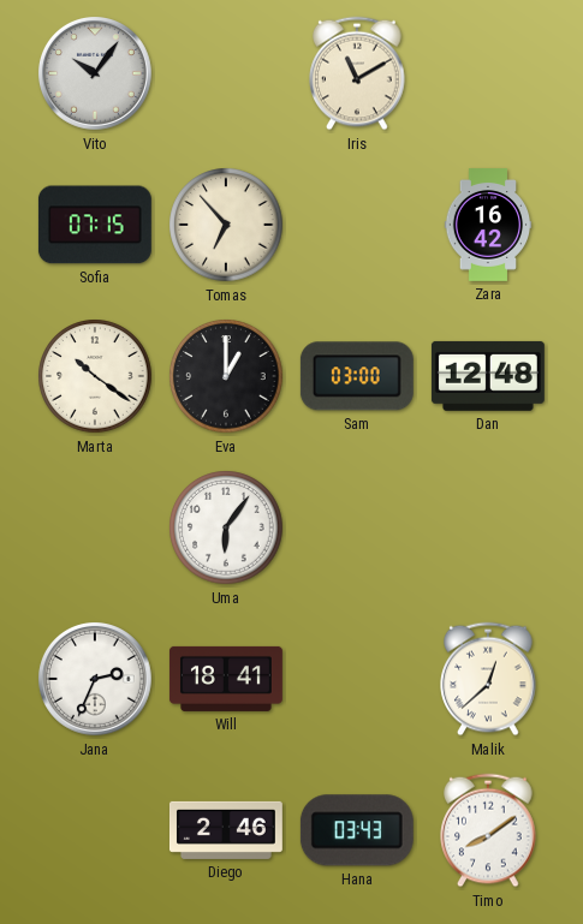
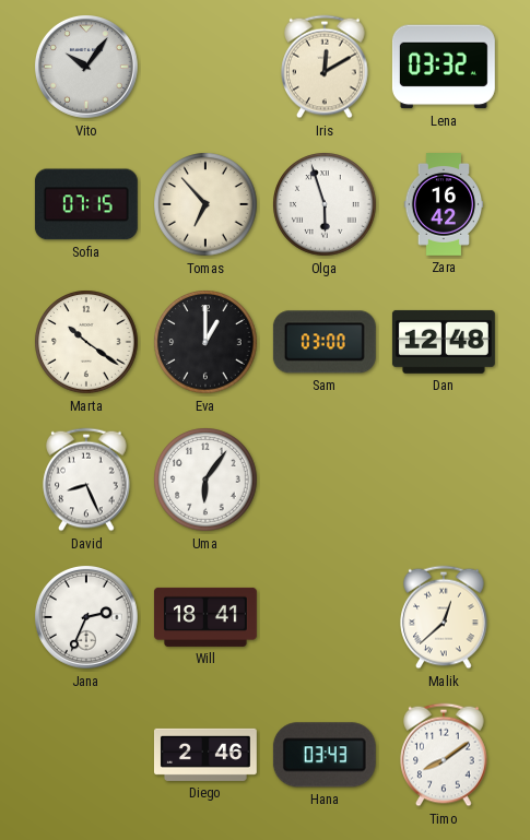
Iris: 11:10 -> 12:10
Lena: none -> 03:32
Olga: none -> 5:57
David: none -> 8:26
